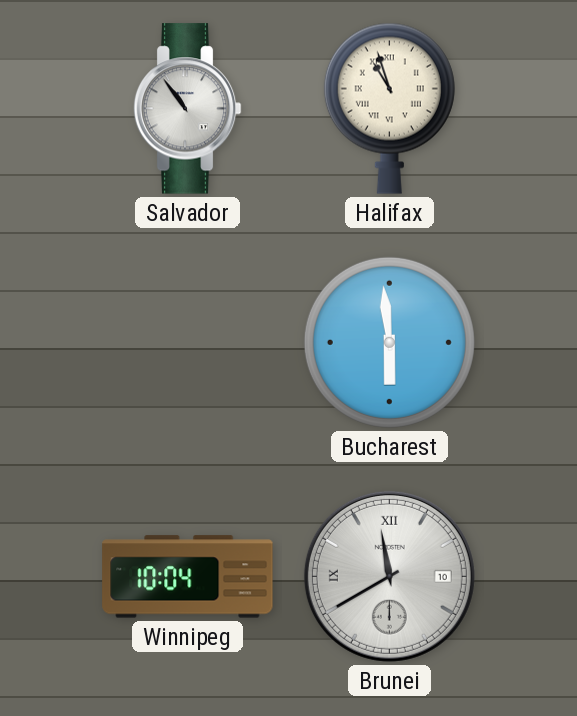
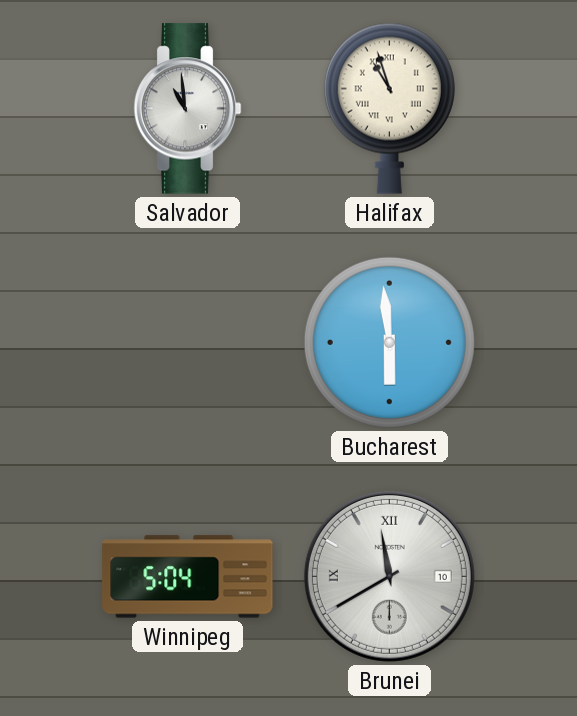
Salvador: 10:54 -> 10:59
Winnipeg: 10:04 -> 5:04
